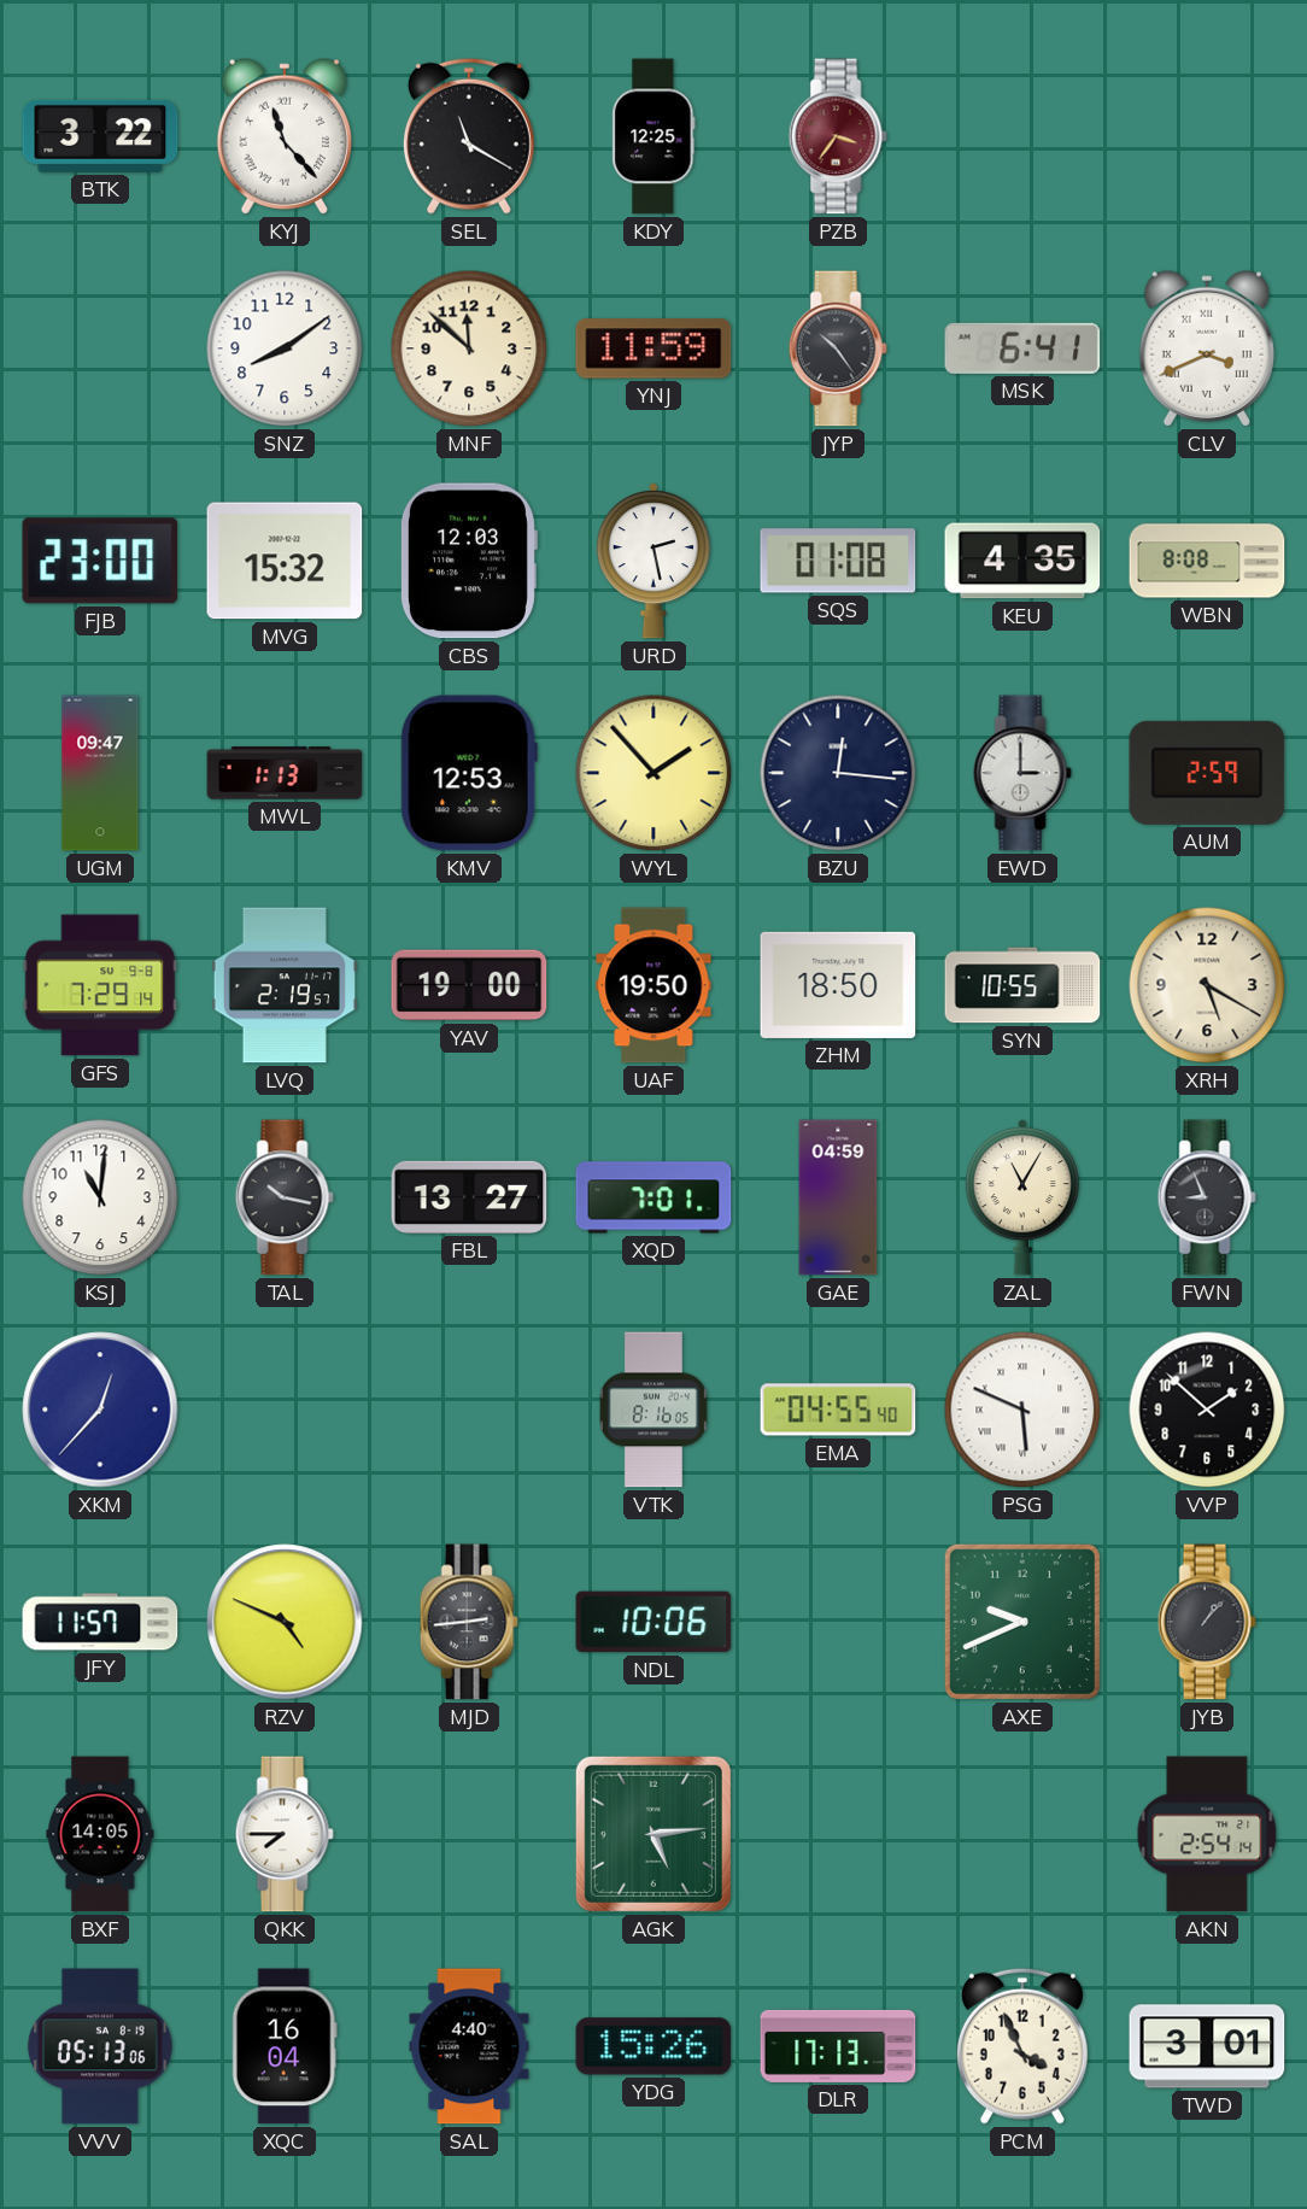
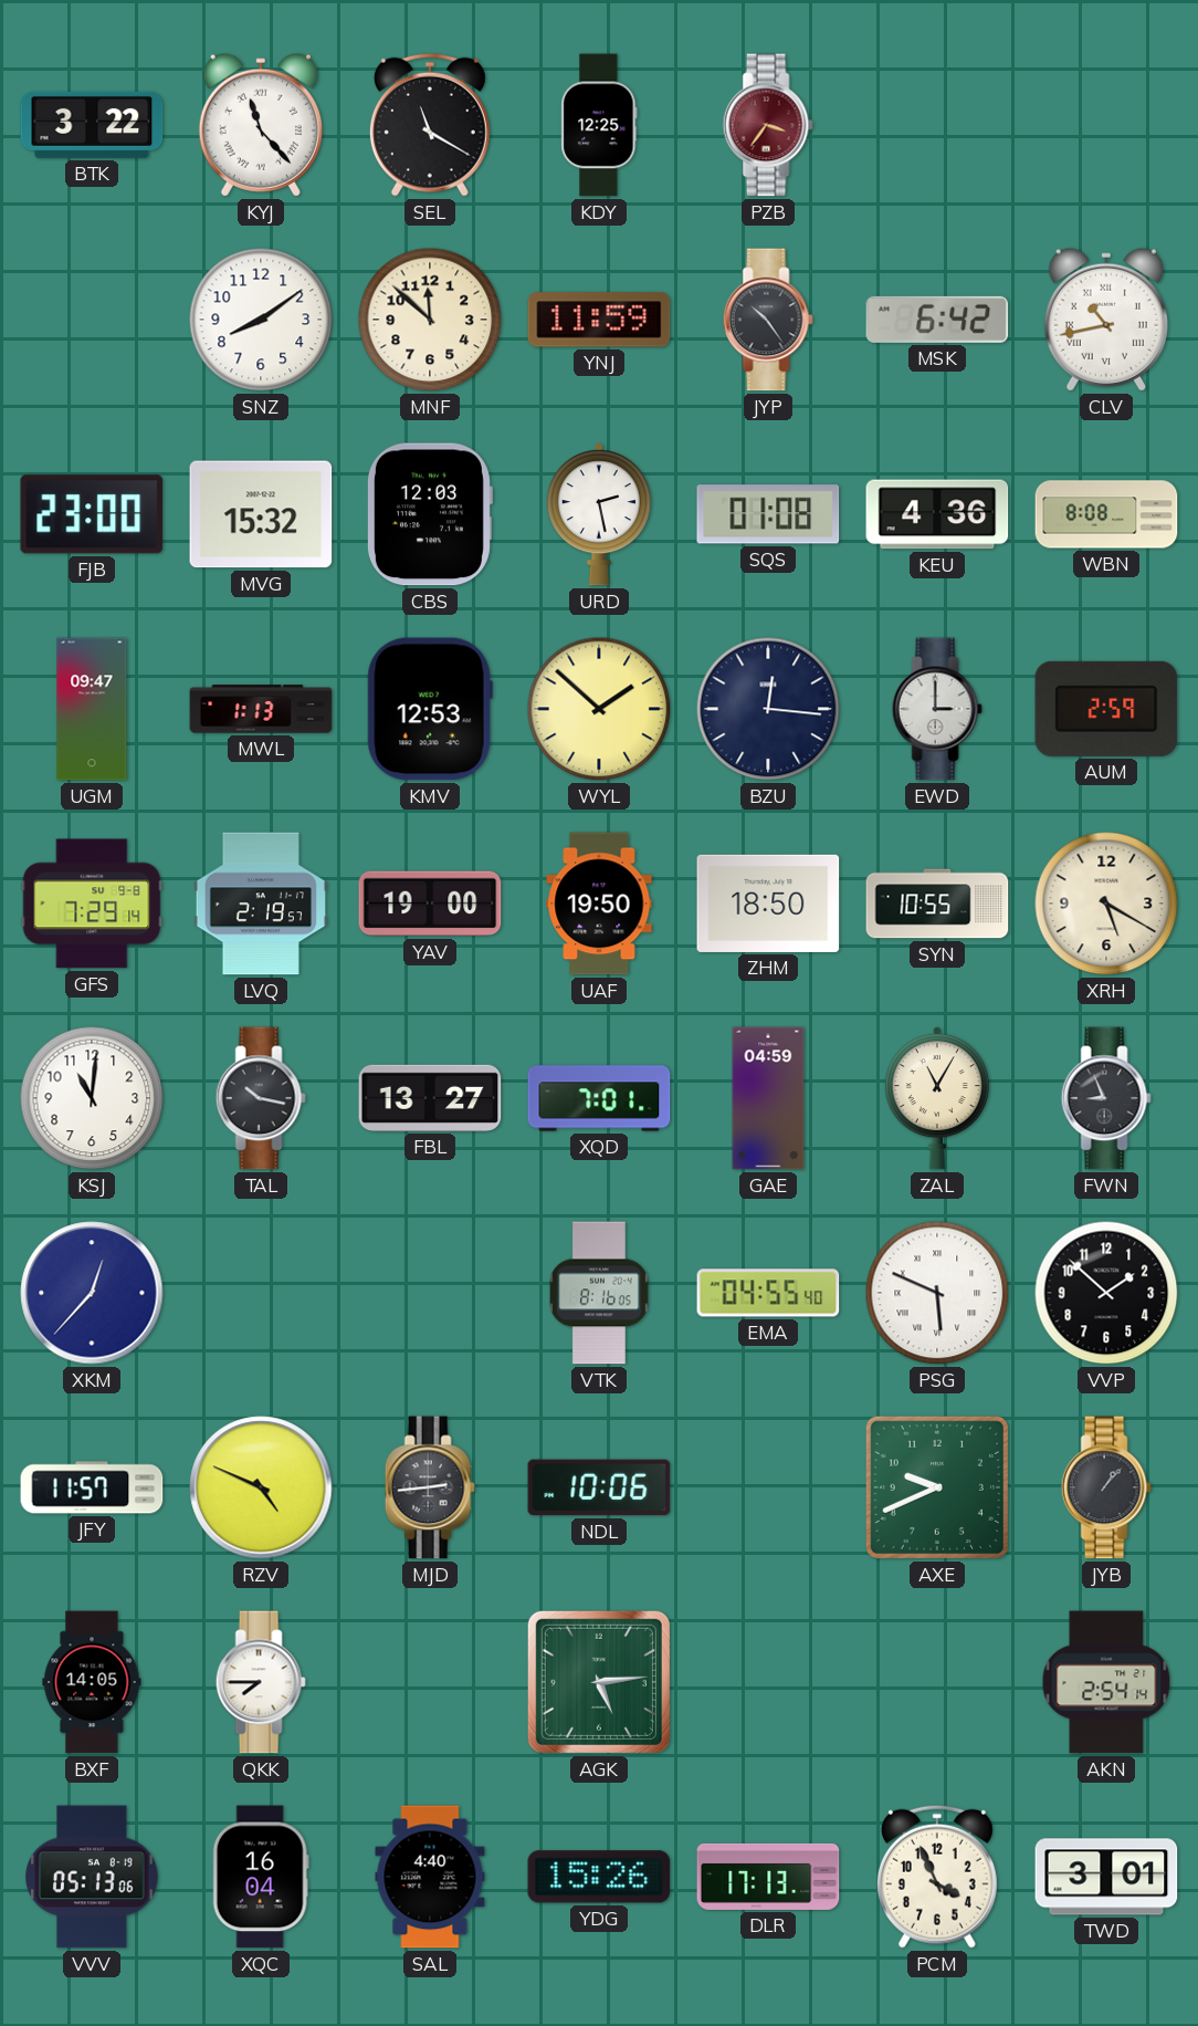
MSK: 6:41 -> 6:42
CLV: 3:41 -> 10:43
KEU: 4:35 -> 4:36
WYL: 1:53 -> 1:52
